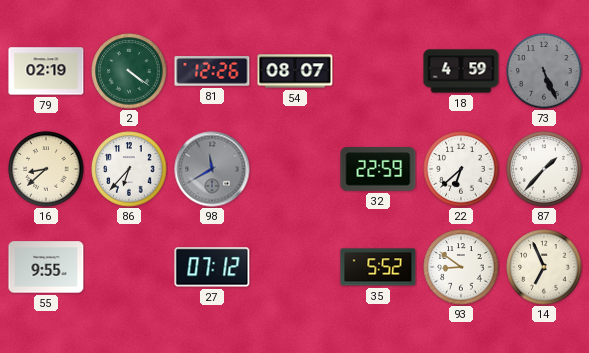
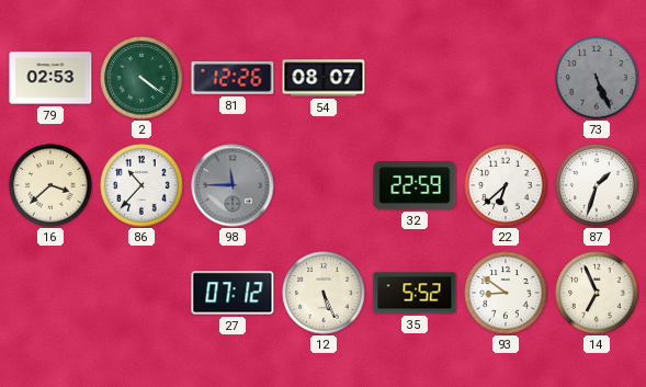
79: 02:19 -> 02:53
18: 4:59 -> none
16: 8:38 -> 3:38
86: 6:37 -> 10:37
98: 11:40 -> 11:45
87: 1:37 -> 1:33
55: 9:55 -> none
12: none -> 5:26
